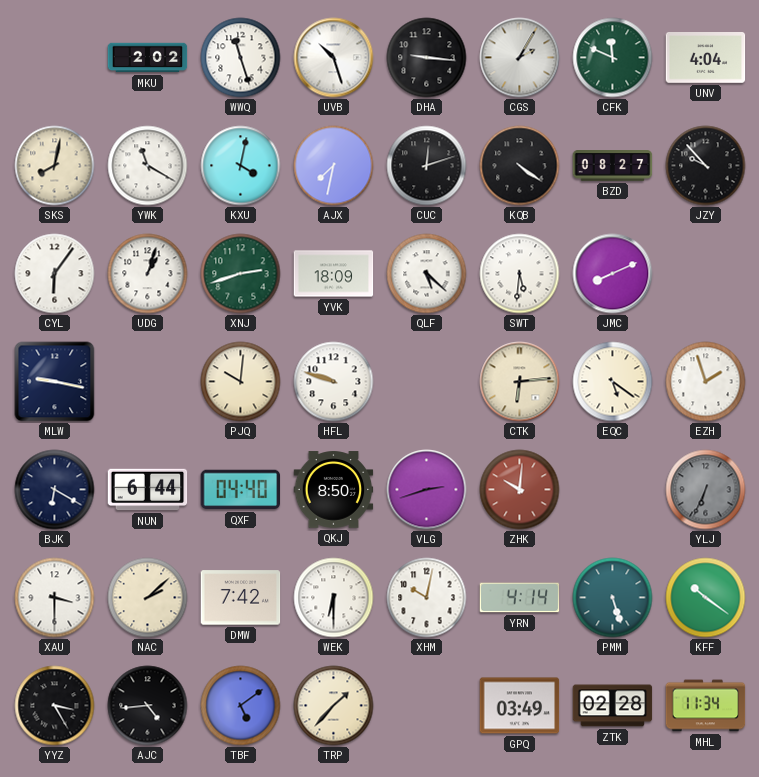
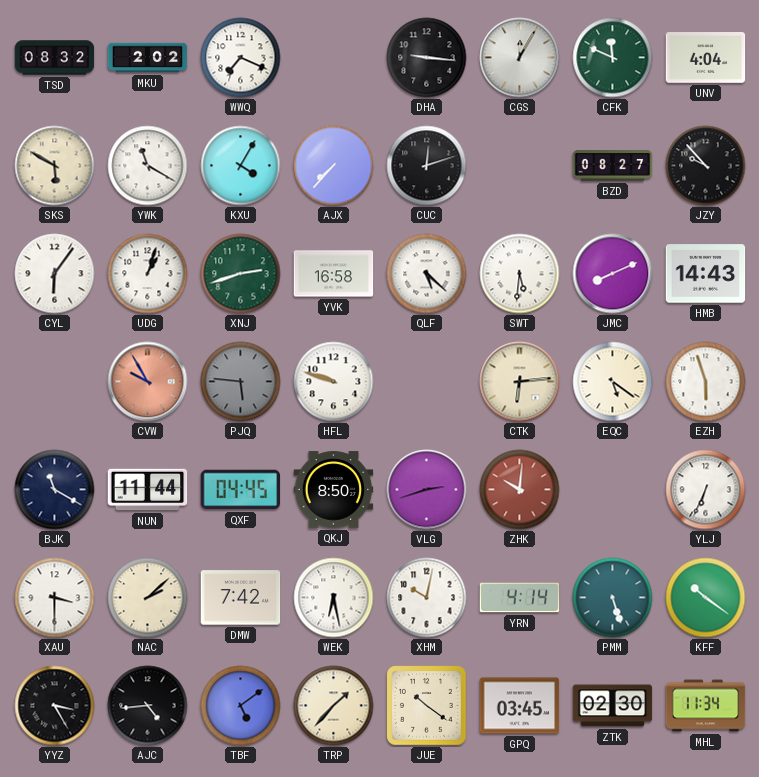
TSD: none -> 08:32
WWQ: 11:27 -> 7:19
UVB: 10:27 -> none
CGS: 2:05 -> 12:05
SKS: 8:02 -> 5:50
KXU: 4:02 -> 4:05
AJX: 7:32 -> 7:37
KQB: 4:21 -> none
YVK: 18:09 -> 16:58
HMB: none -> 14:43
MLW: 9:17 -> none
CVW: none -> 9:55
PJQ: 10:01 -> 5:46
PJQ dial: cream -> grey
EZH: 1:57 -> 5:57
BJK: 6:20 -> 11:20
NUN: 6:44 -> 11:44
QXF: 04:40 -> 04:45
YLJ dial: grey -> white
WEK: 6:30 -> 6:28
JUE: none -> 10:21
GPQ: 03:49 -> 03:45
ZTK: 02:28 -> 02:30
